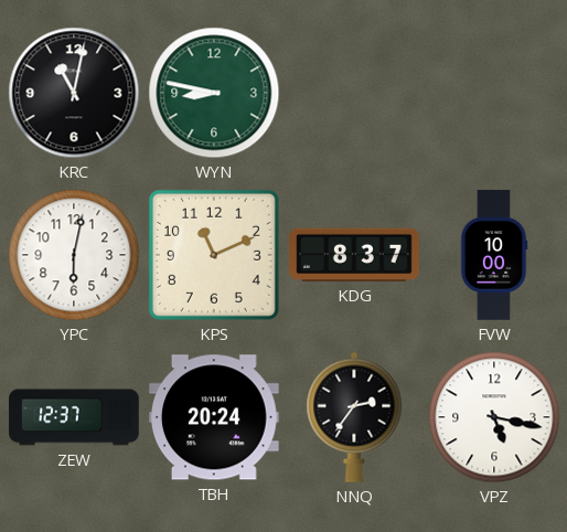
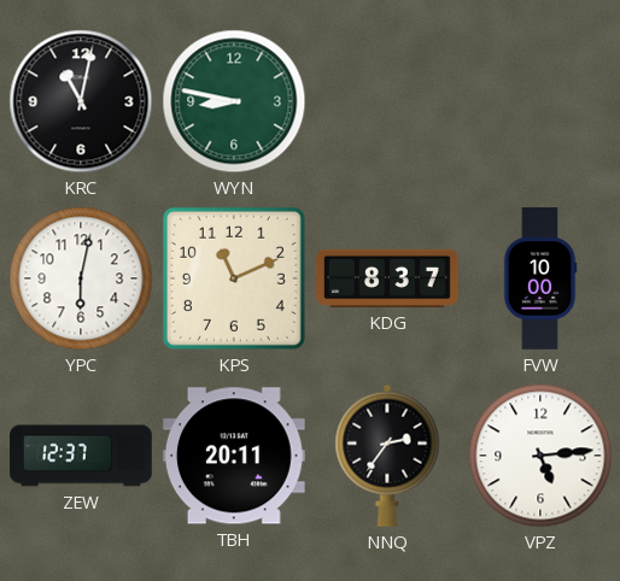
TBH: 20:24 -> 20:11
VPZ: 5:17 -> 5:14
